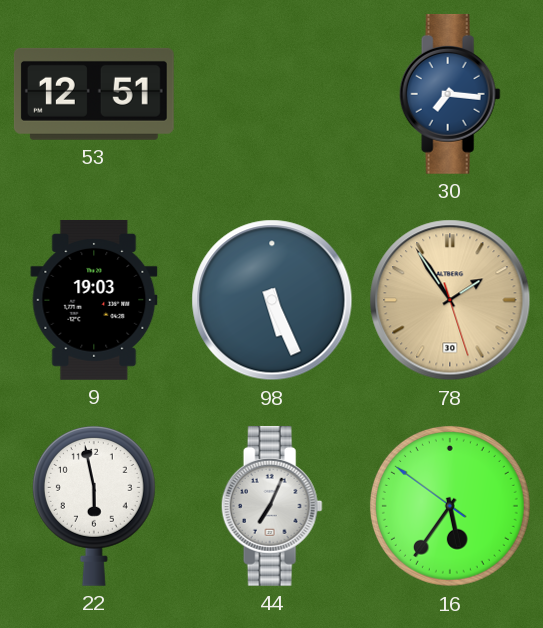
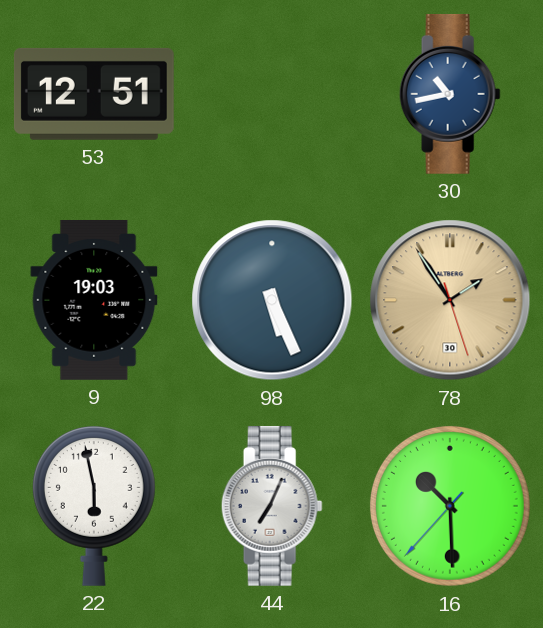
30: 7:16 -> 10:43
16: 5:35 -> 10:29
